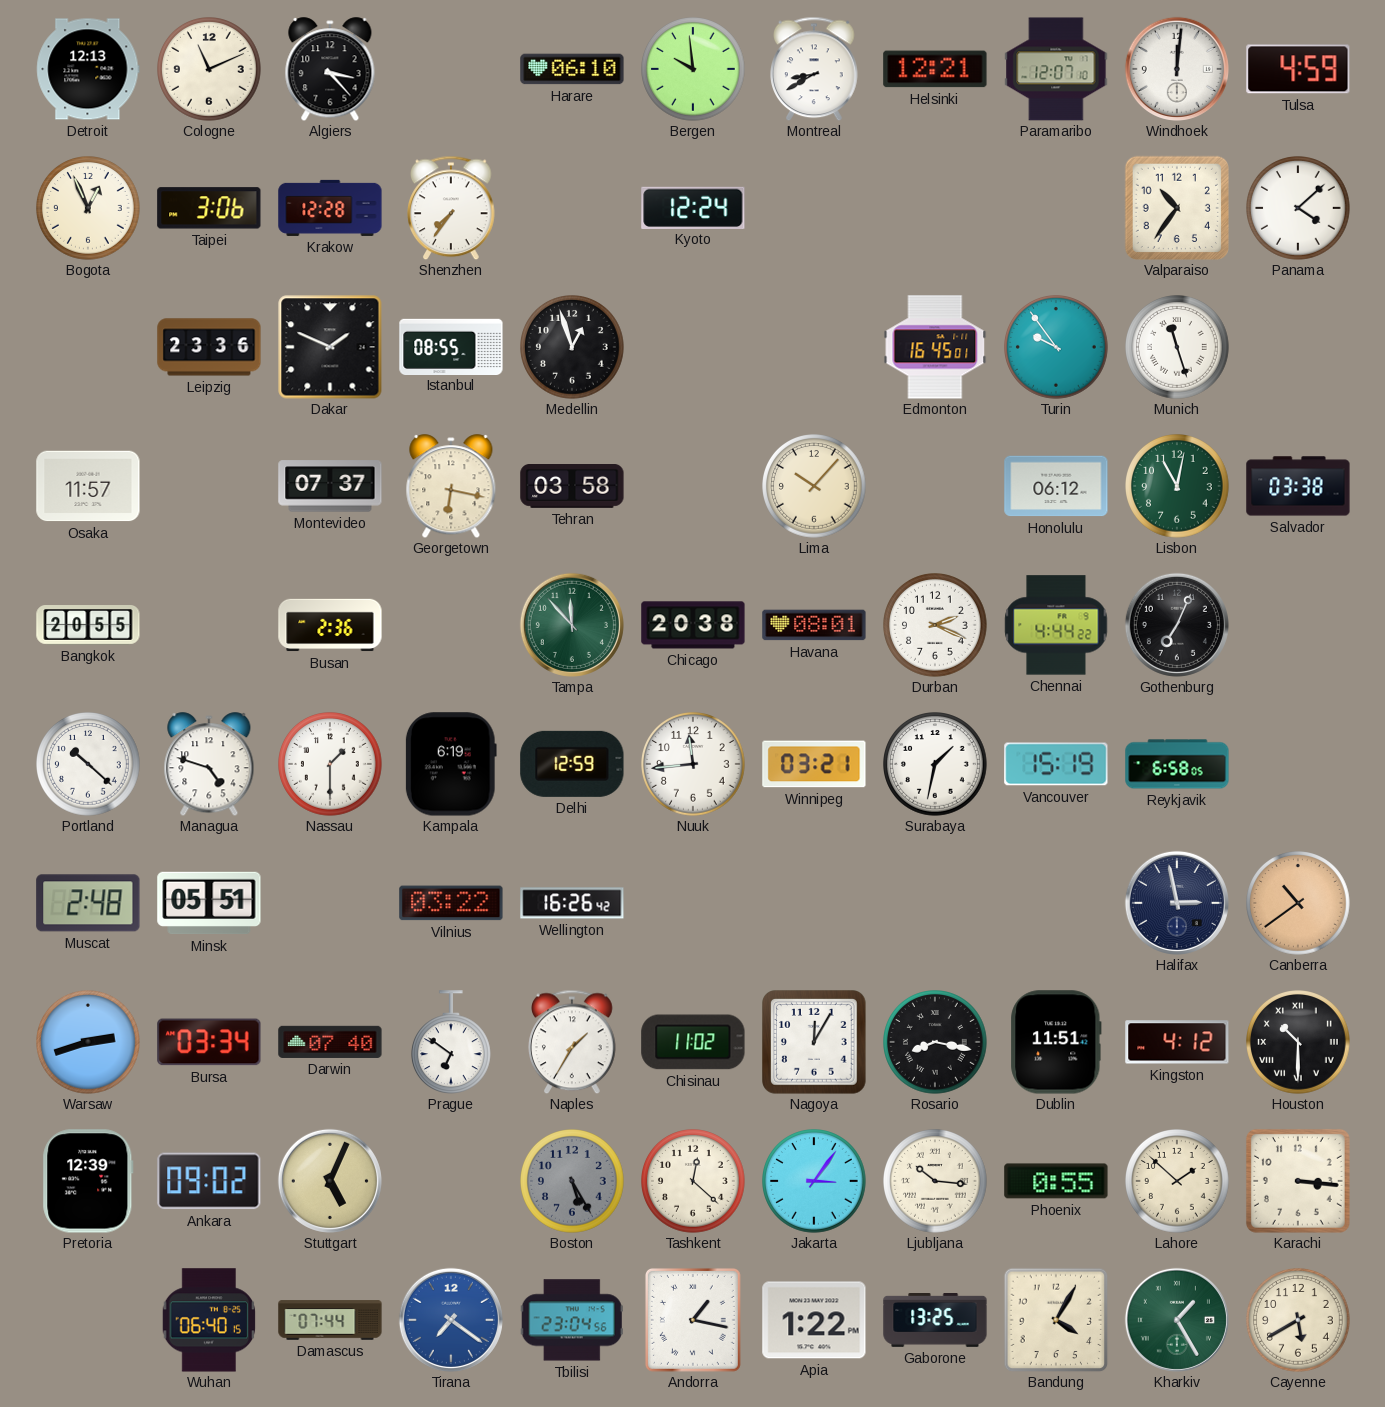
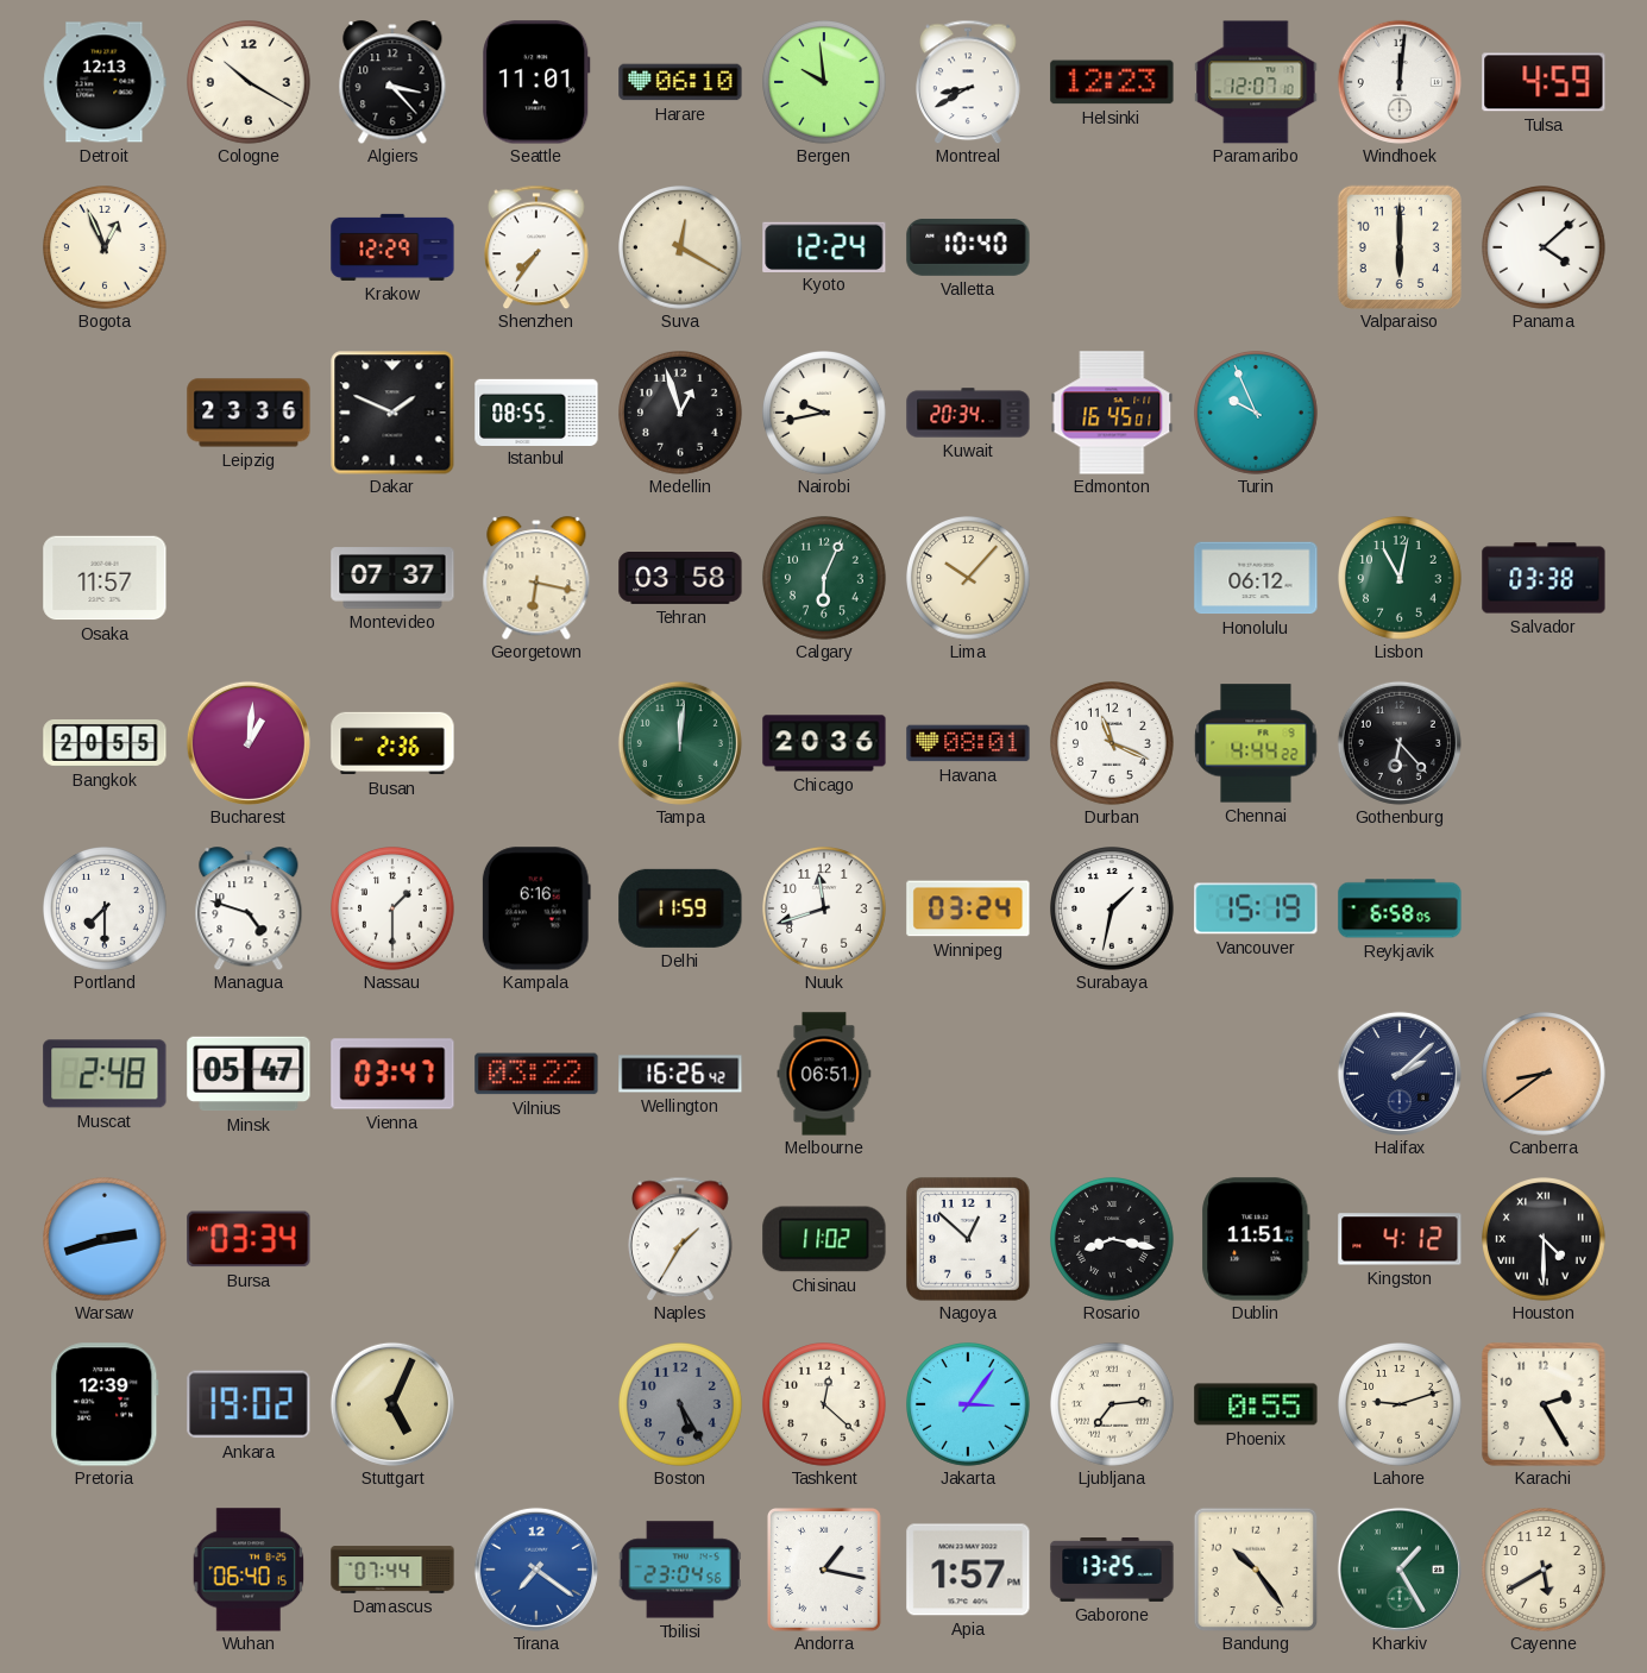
Cologne: 11:11 -> 10:20
Seattle: none -> 11:01
Helsinki: 12:21 -> 12:23
Taipei: 3:06 -> none
Krakow: 12:28 -> 12:29
Suva: none -> 12:20
Valletta: none -> 10:40
Valparaiso: 10:36 -> 6:00
Nairobi: none -> 9:43
Kuwait: none -> 20:34
Turin: 9:54 -> 9:56
Munich: 11:27 -> none
Calgary: none -> 6:04
Bucharest: none -> 1:01
Tampa: 11:53 -> 12:01
Chicago: 20:38 -> 20:36
Durban: 2:19 -> 11:19
Gothenburg: 7:04 -> 6:23
Portland: 10:22 -> 7:30
Kampala: 6:19 -> 6:16
Delhi: 12:59 -> 11:59
Nuuk: 11:44 -> 11:42
Winnipeg: 03:21 -> 03:24
Minsk: 05:51 -> 05:47
Vienna: none -> 03:47
Melbourne: none -> 06:51
Halifax: 2:58 -> 2:08
Canberra: 10:39 -> 8:39
Darwin: 07:40 -> none
Prague: 6:51 -> none
Nagoya: 12:05 -> 12:52
Houston: 10:30 -> 4:30
Ankara: 09:02 -> 19:02
Ljubljana: 10:16 -> 7:14
Lahore: 1:52 -> 9:12
Karachi: 3:16 -> 2:25
Apia: 1:22 -> 1:57
Bandung: 4:05 -> 10:24
